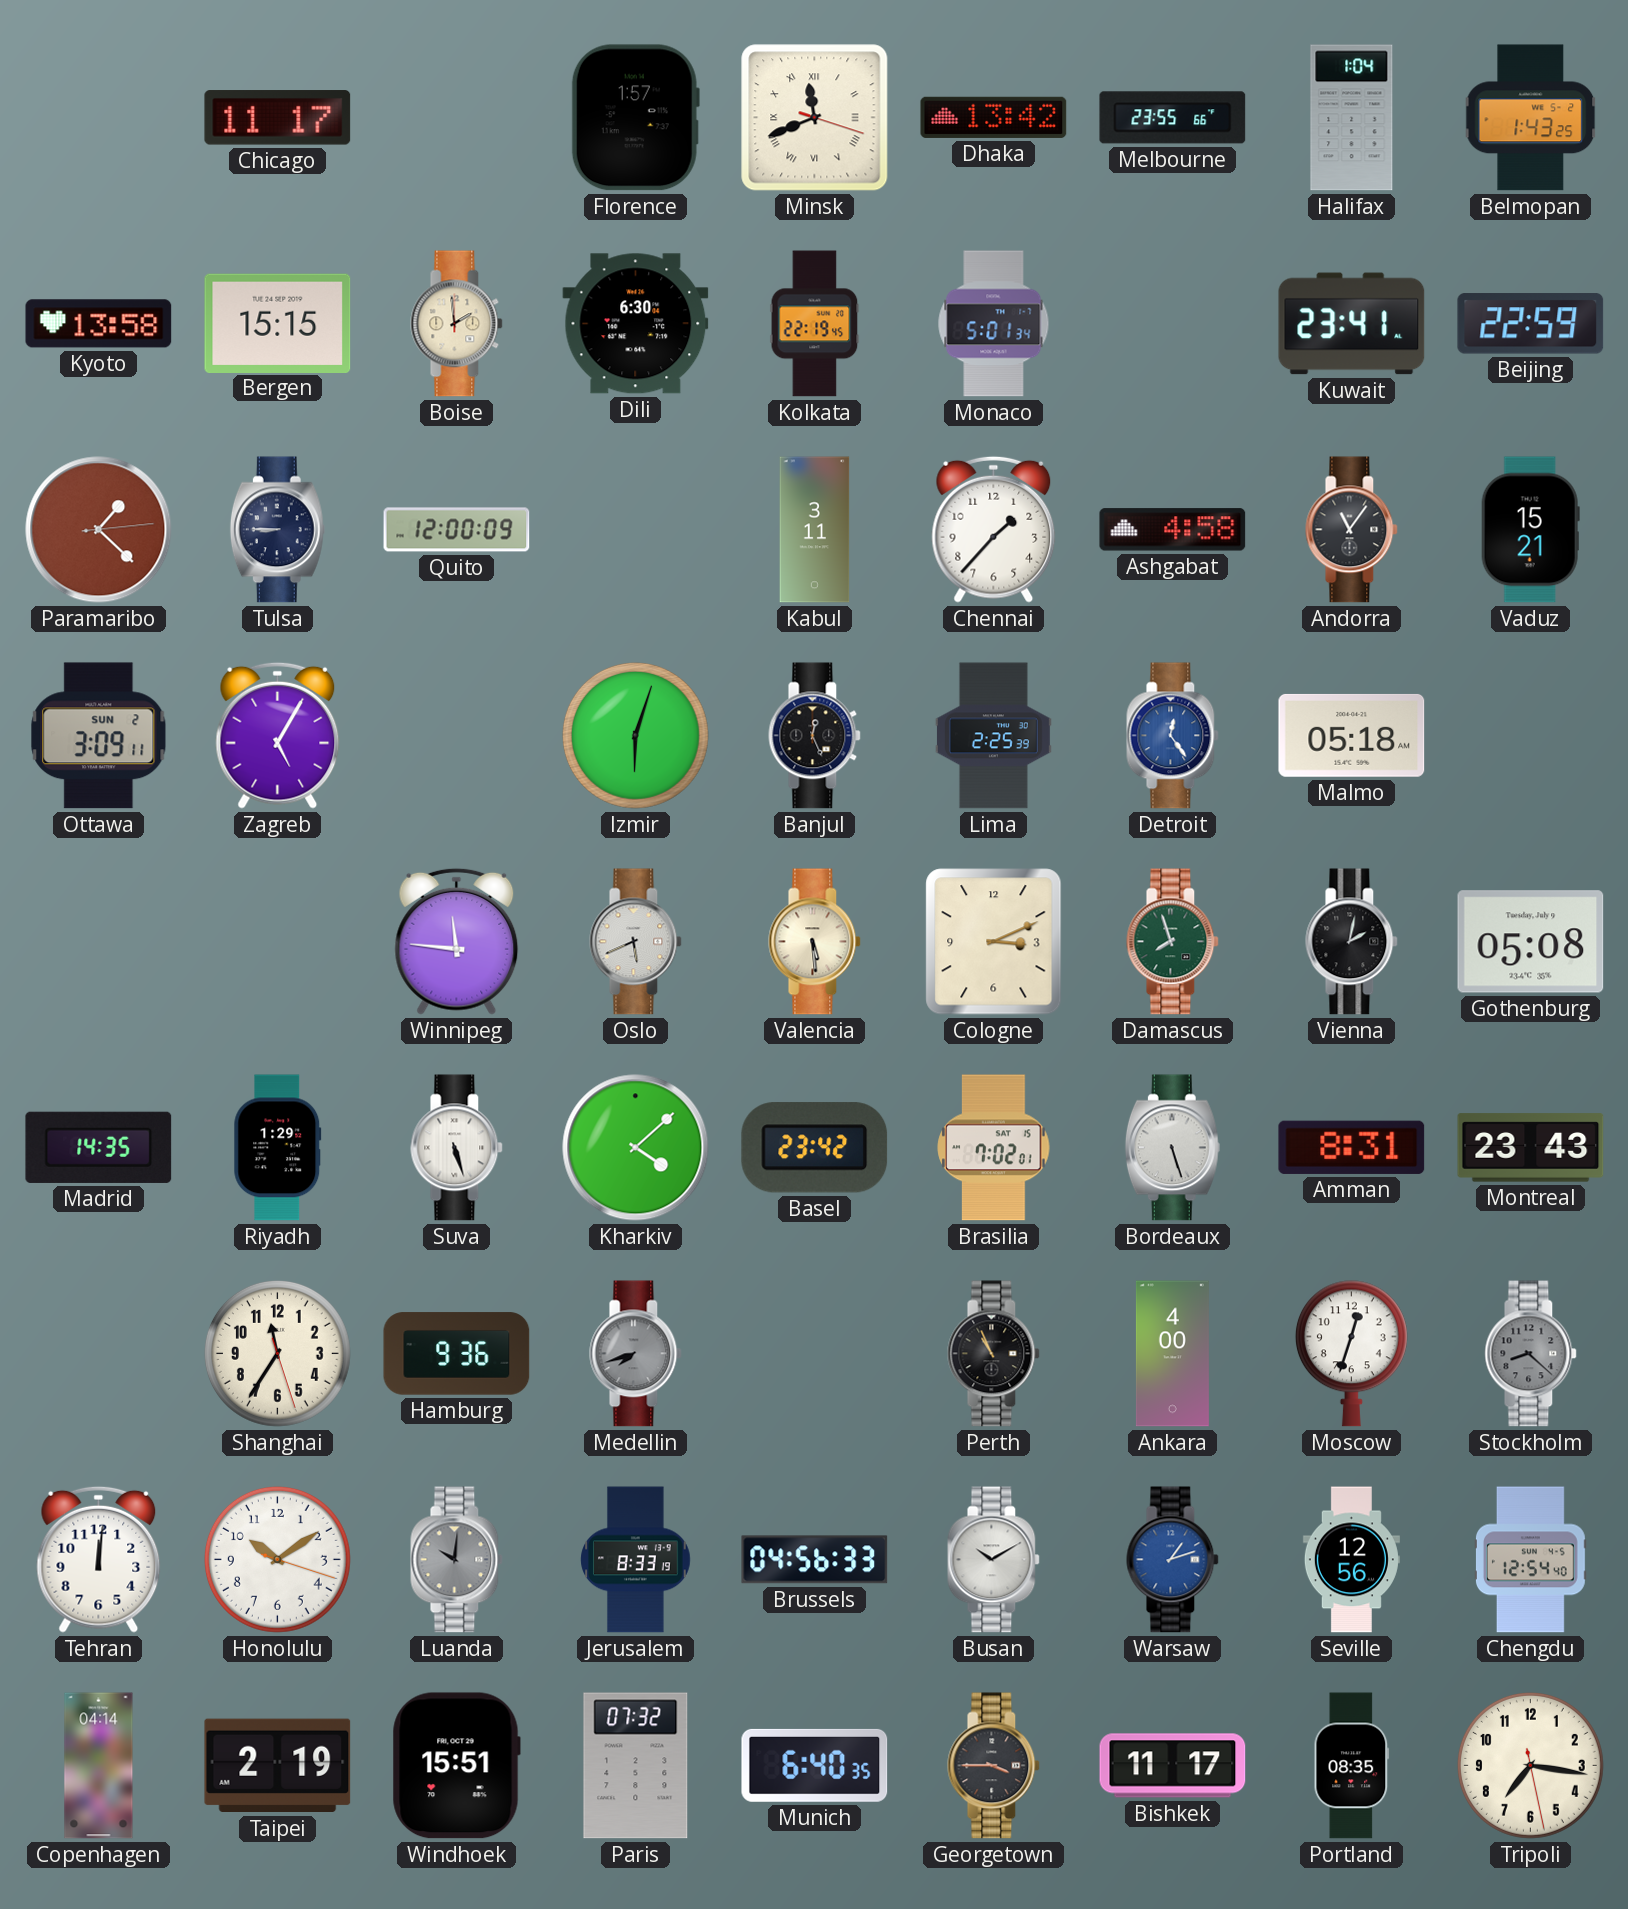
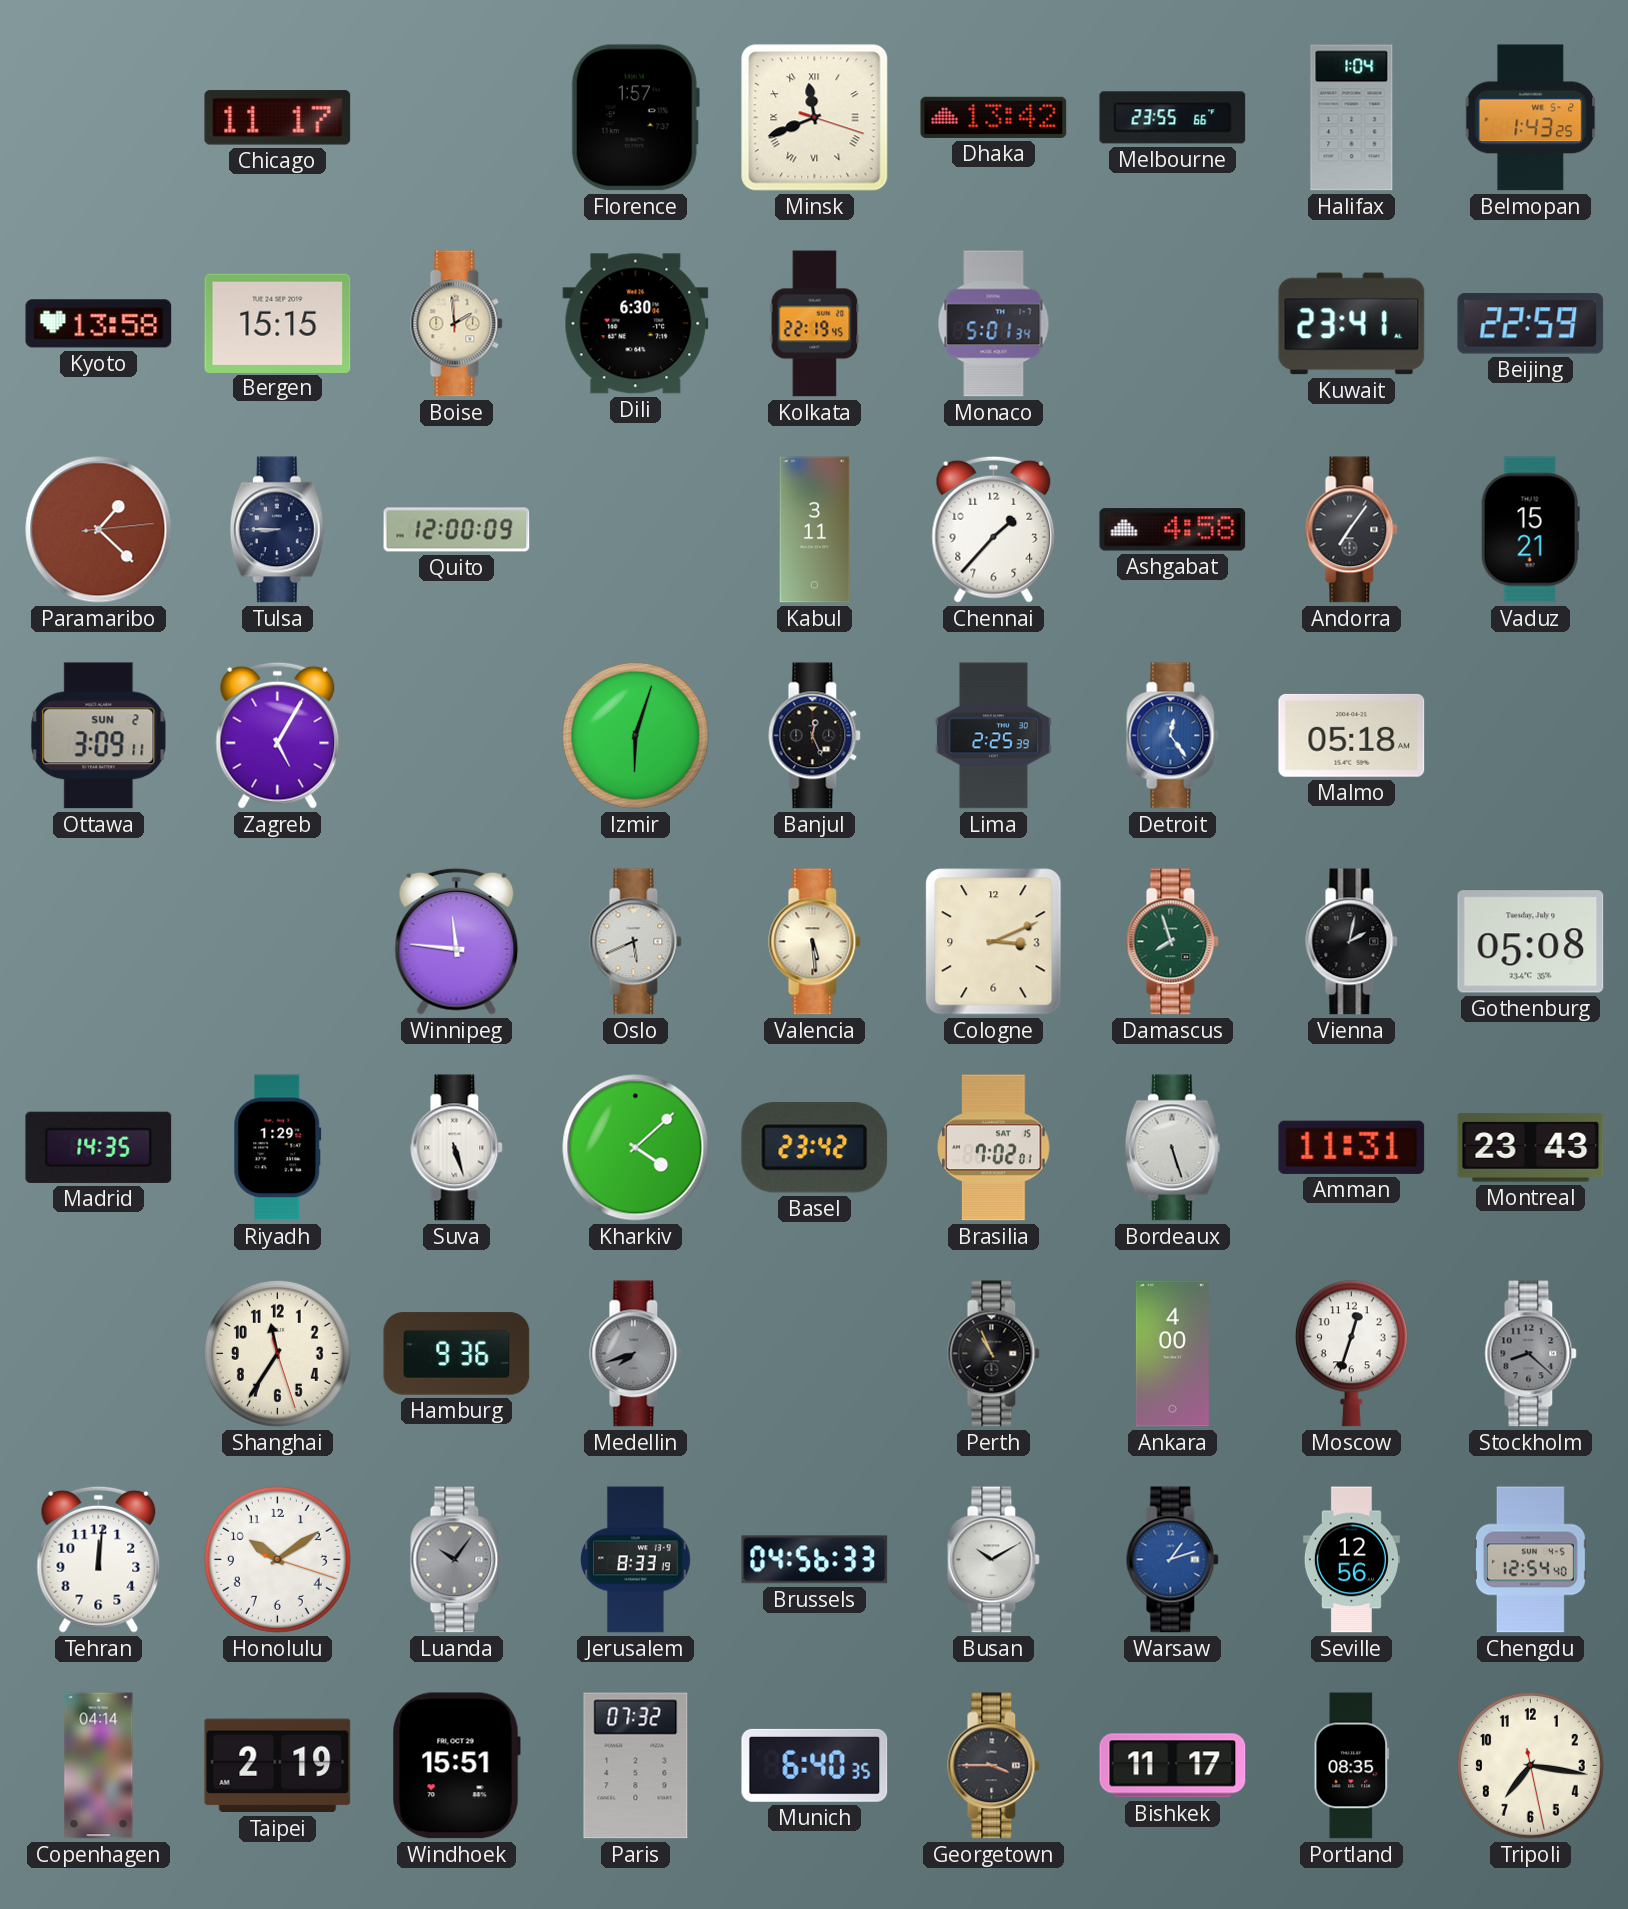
Andorra: 11:06 -> 7:06
Amman: 8:31 -> 11:31
Luanda: 10:01 -> 10:06
